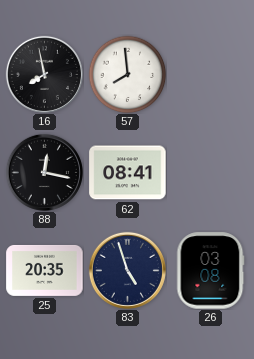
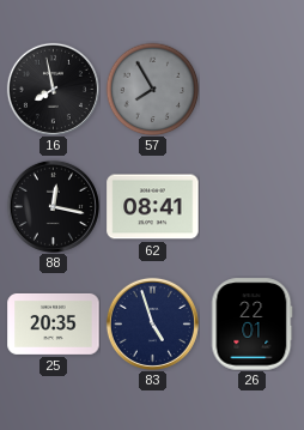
57: 7:59 -> 7:55
57 dial: white -> grey
26: 03:08 -> 22:01
